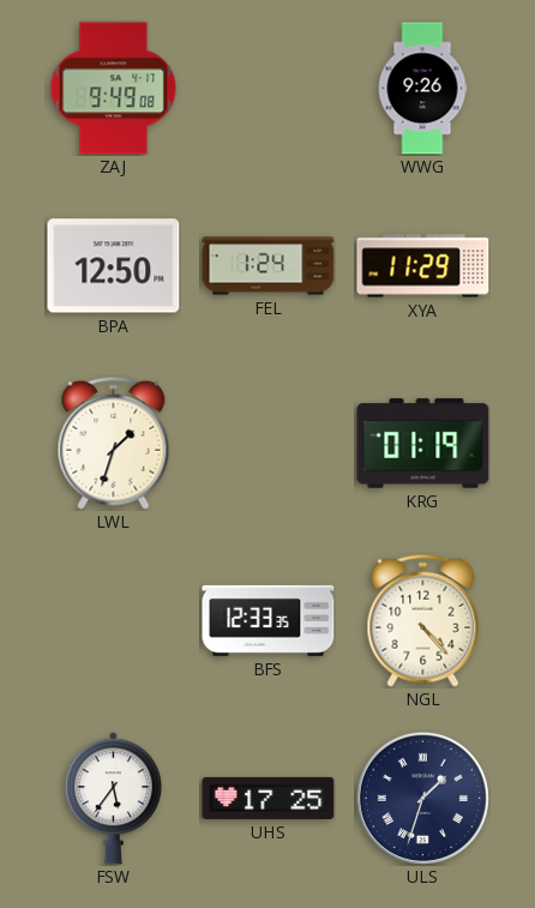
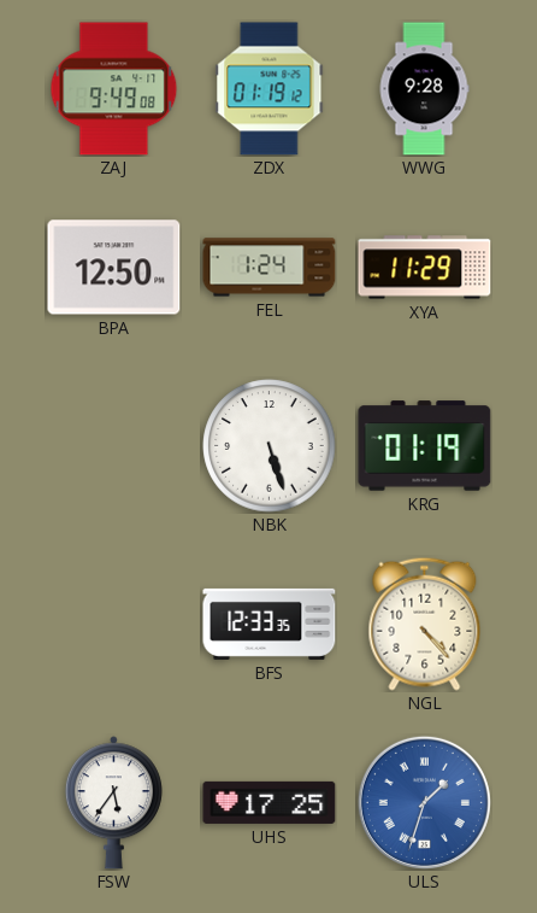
ZDX: none -> 01:19
WWG: 9:26 -> 9:28
LWL: 1:33 -> none
NBK: none -> 5:27
ULS dial: navy -> blue
